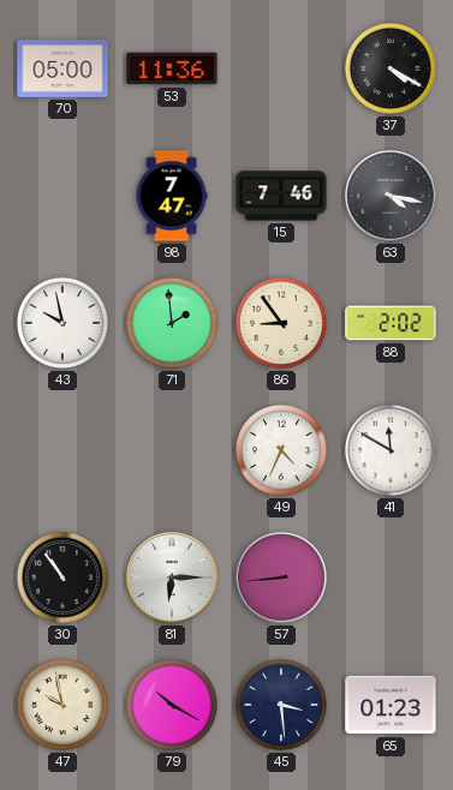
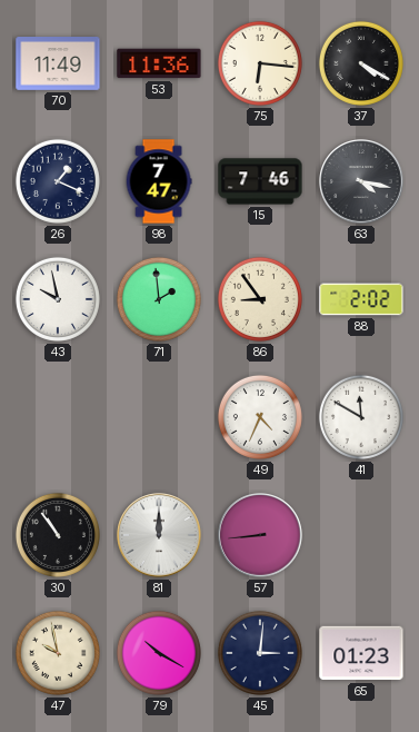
70: 05:00 -> 11:49
75: none -> 6:16
26: none -> 1:19
81: 6:15 -> 12:00
45: 3:29 -> 3:01
